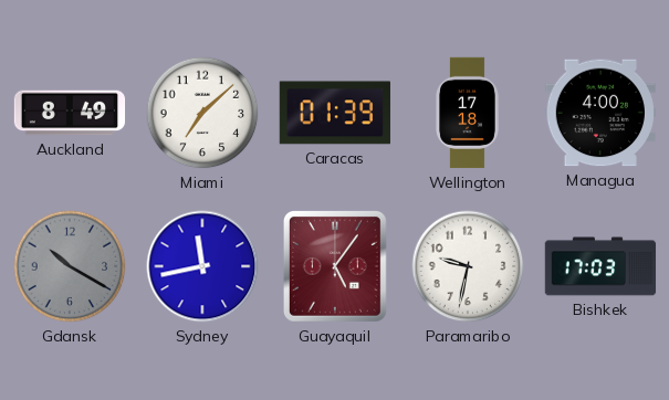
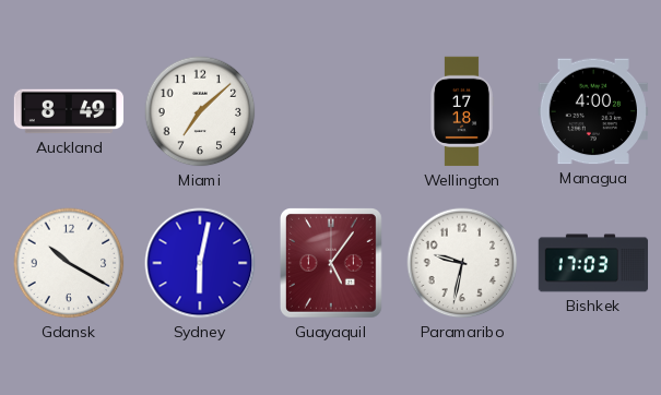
Caracas: 01:39 -> none
Gdansk dial: grey -> white
Sydney: 11:43 -> 6:02
